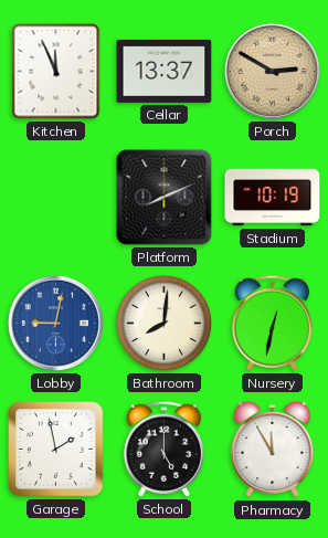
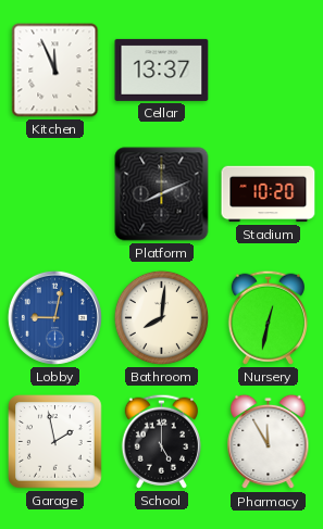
Porch: 2:50 -> none
Stadium: 10:19 -> 10:20
